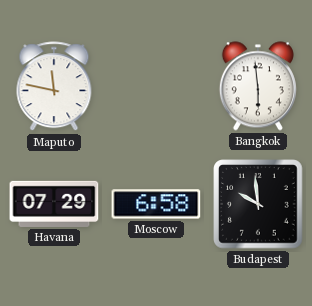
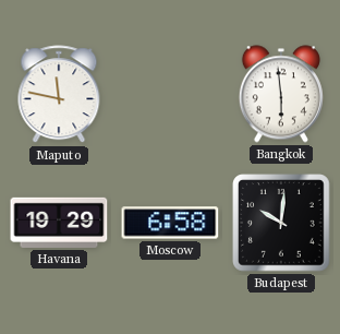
Havana: 07:29 -> 19:29
Budapest: 9:59 -> 10:01
